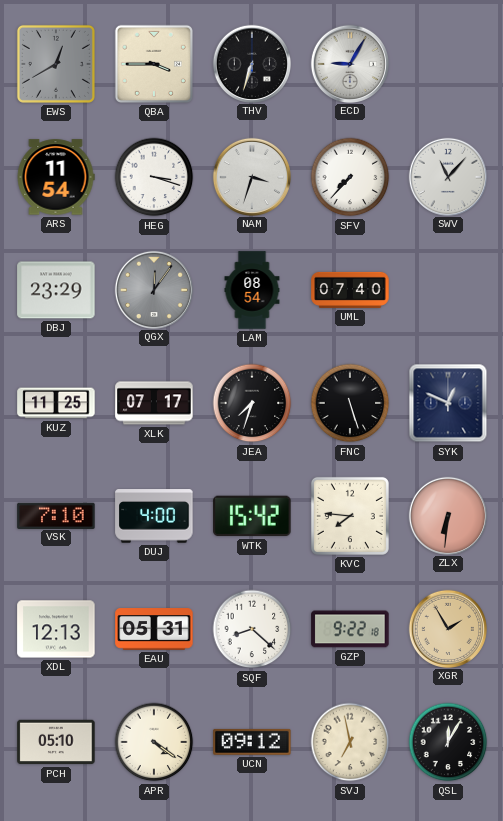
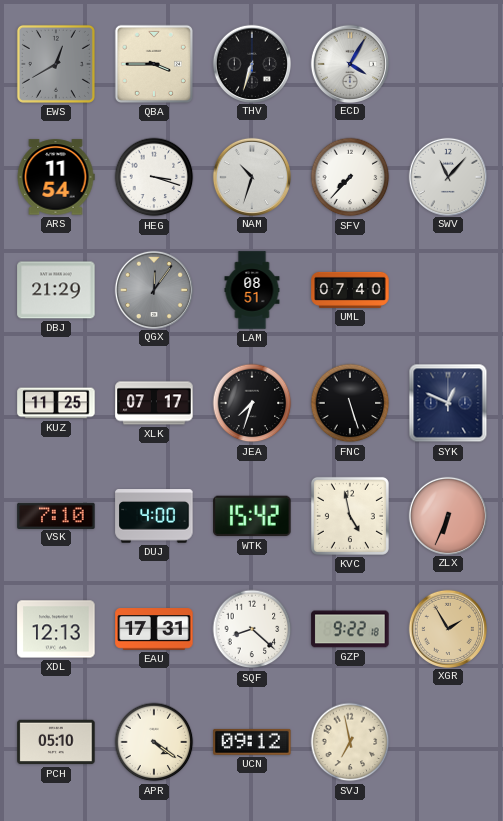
ECD: 9:05 -> 4:05
NAM: 3:33 -> 10:33
DBJ: 23:29 -> 21:29
LAM: 08:54 -> 08:51
KVC: 7:46 -> 4:58
ZLX: 6:31 -> 6:34
EAU: 05:31 -> 17:31
QSL: 12:05 -> none
